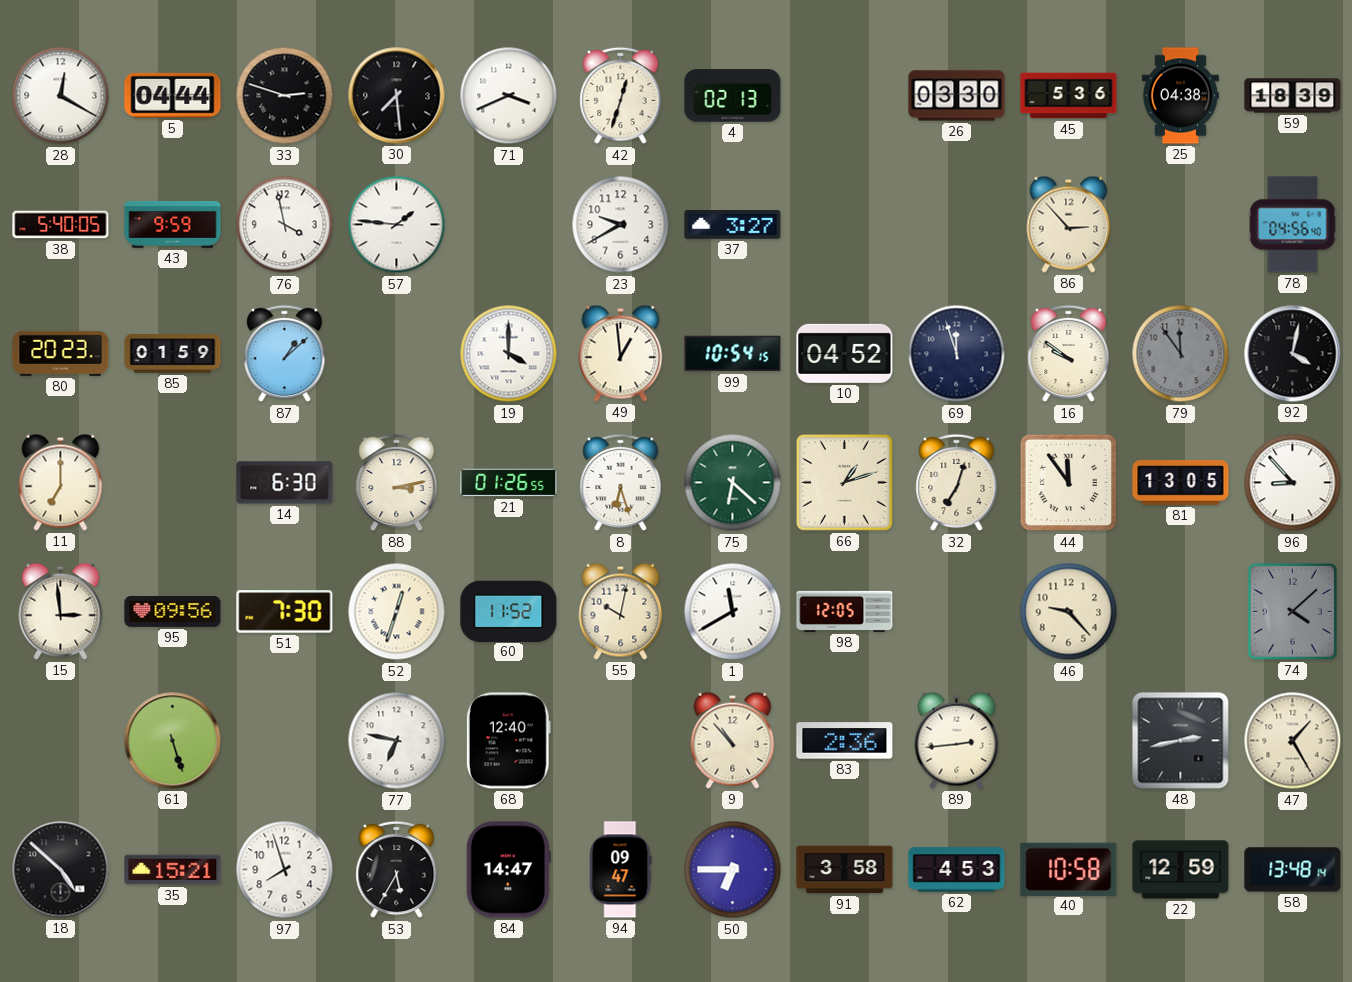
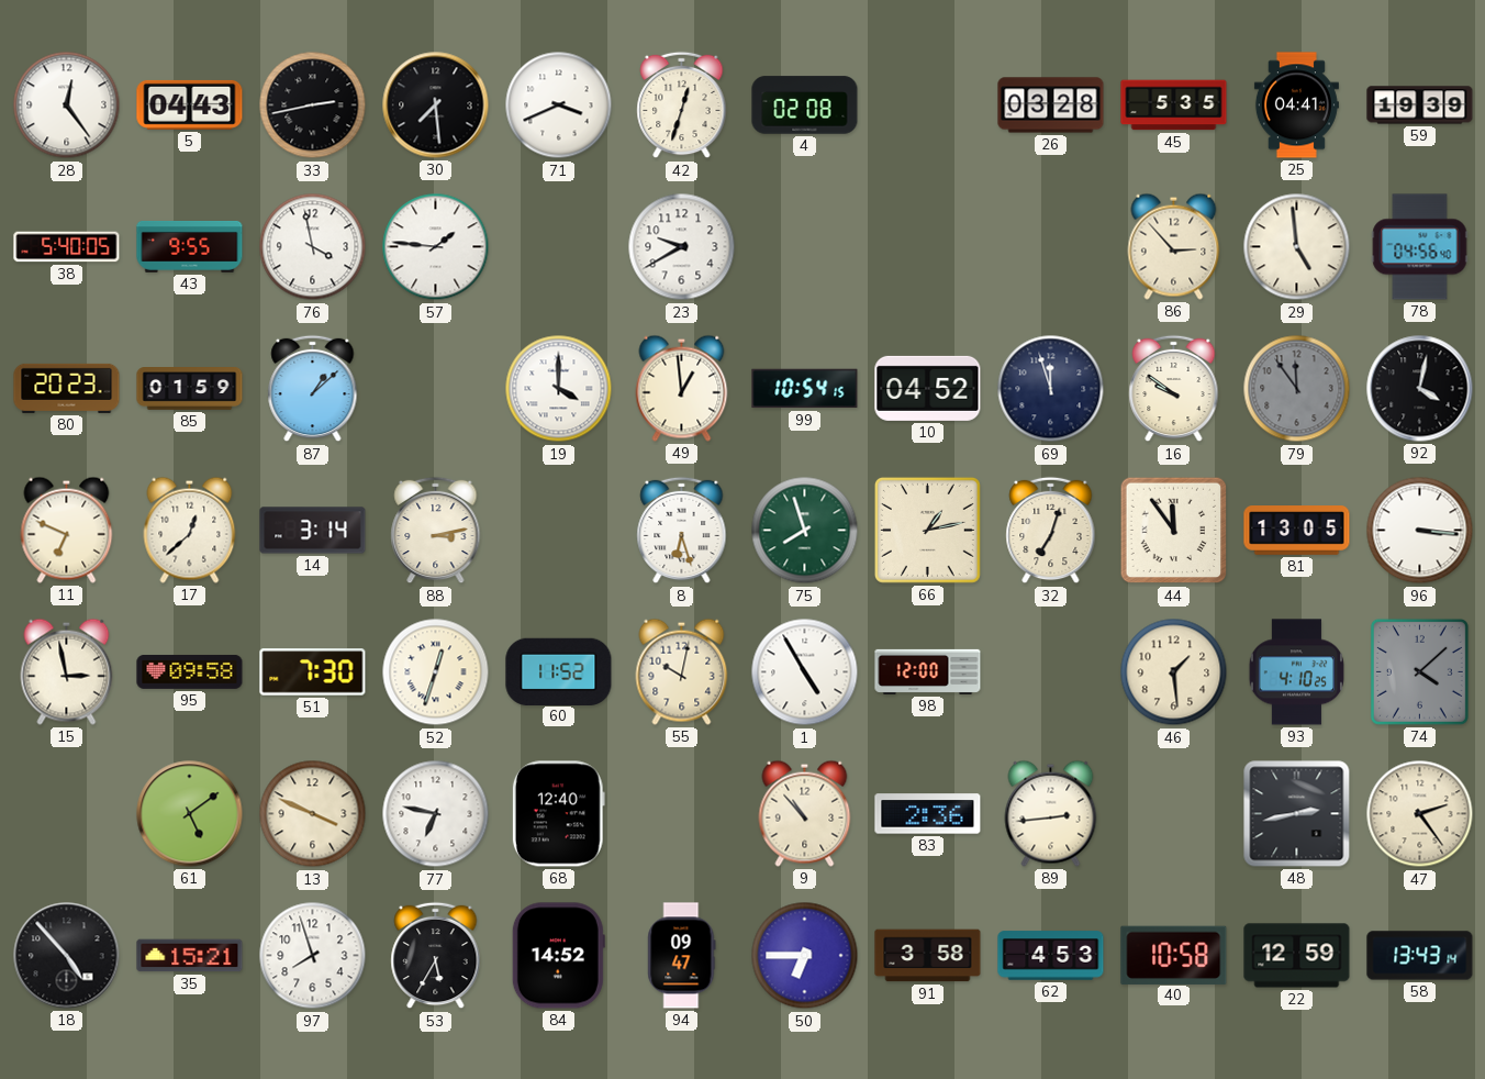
28: 12:20 -> 12:24
5: 04:44 -> 04:43
33: 2:48 -> 2:43
4: 02:13 -> 02:08
26: 03:30 -> 03:28
45: 5:36 -> 5:35
25: 04:38 -> 04:41
59: 18:39 -> 19:39
43: 9:59 -> 9:55
37: 3:27 -> none
29: none -> 4:59
11: 7:00 -> 6:49
17: none -> 12:38
14: 6:30 -> 3:14
21: 01:26 -> none
75: 6:22 -> 7:57
66: 1:12 -> 1:13
96: 8:53 -> 3:16
15: 2:59 -> 2:58
95: 09:56 -> 09:58
1: 11:40 -> 4:55
98: 12:05 -> 12:00
46: 9:23 -> 1:29
93: none -> 4:10
61: 5:27 -> 5:09
13: none -> 3:49
47: 1:25 -> 2:24
18: 4:52 -> 4:53
84: 14:47 -> 14:52
58: 13:48 -> 13:43
